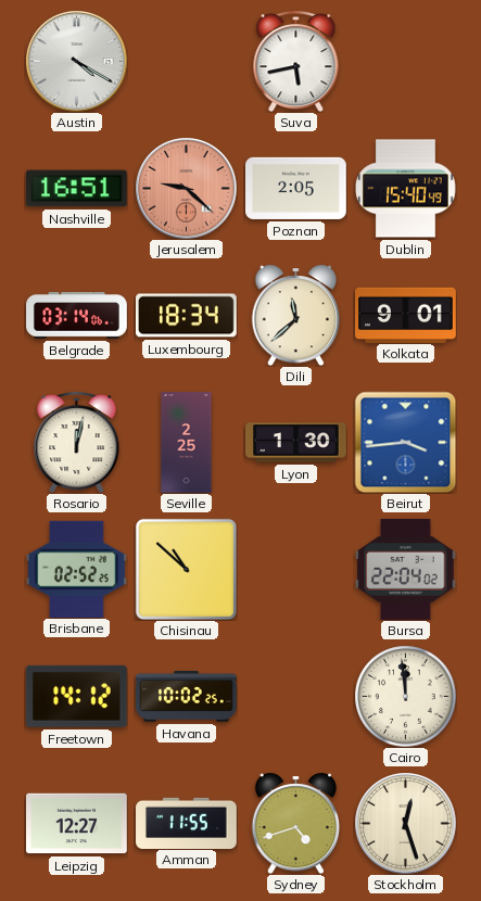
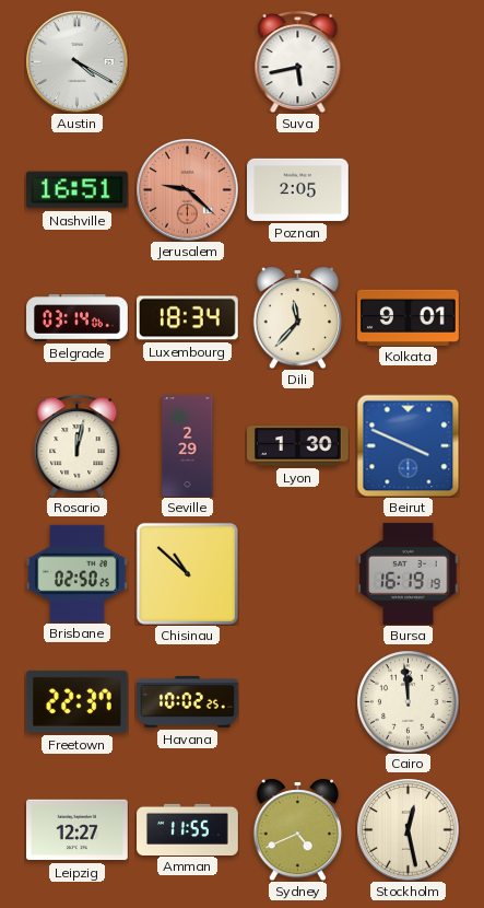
Dublin: 15:40 -> none
Dili: 11:38 -> 11:37
Seville: 2:25 -> 2:29
Beirut: 3:44 -> 3:49
Brisbane: 02:52 -> 02:50
Bursa: 22:04 -> 16:19
Freetown: 14:12 -> 22:37
Sydney: 4:42 -> 4:41
Stockholm: 12:27 -> 12:28
